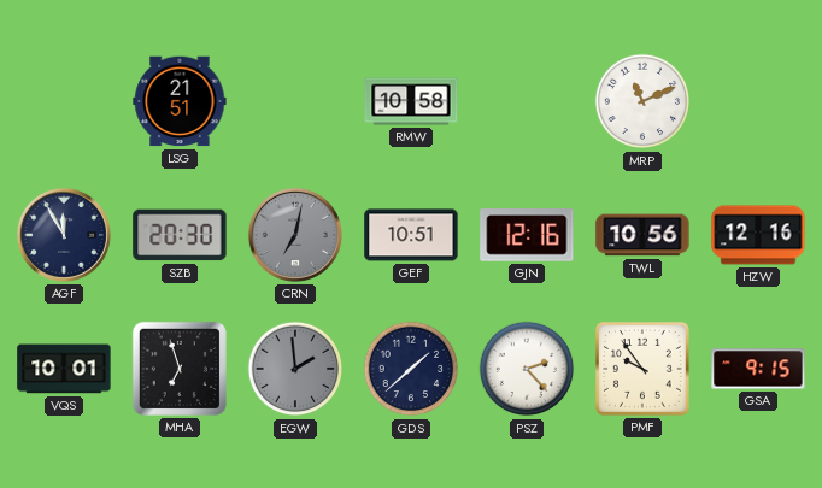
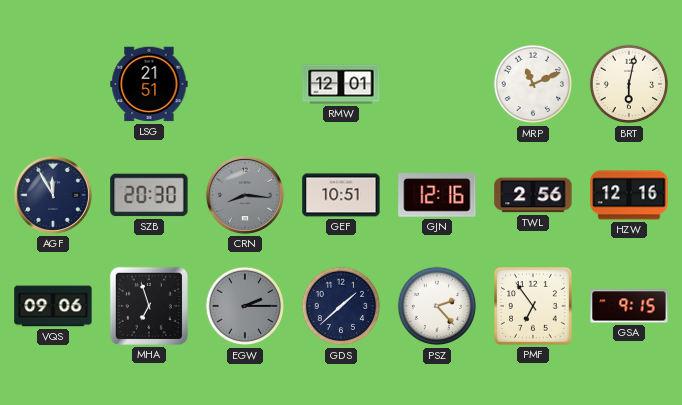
RMW: 10:58 -> 12:01
BRT: none -> 6:02
CRN: 7:02 -> 8:16
TWL: 10:56 -> 2:56
VQS: 10:01 -> 09:06
EGW: 1:59 -> 2:15
PMF: 9:54 -> 6:54
